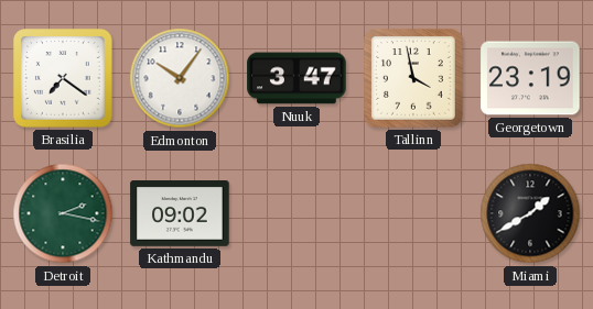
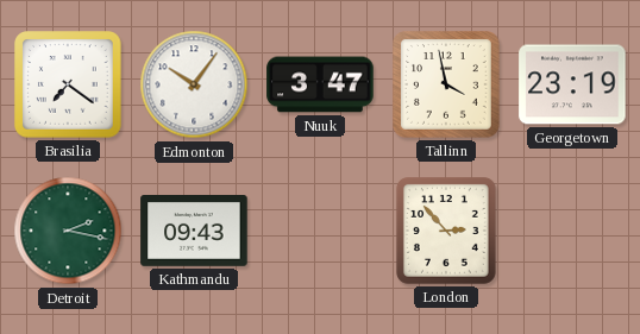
Kathmandu: 09:02 -> 09:43
London: none -> 2:53
Miami: 1:40 -> none
